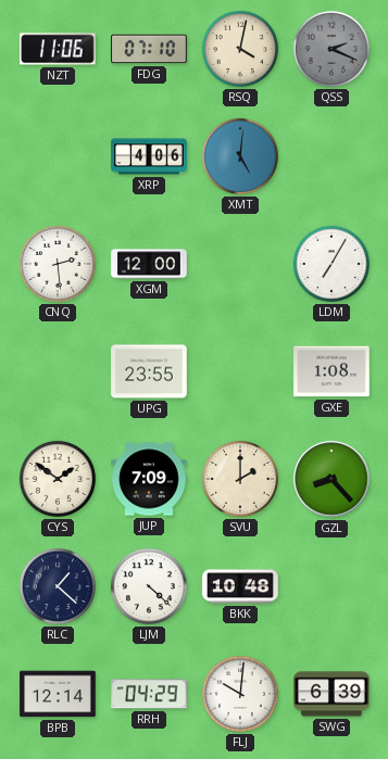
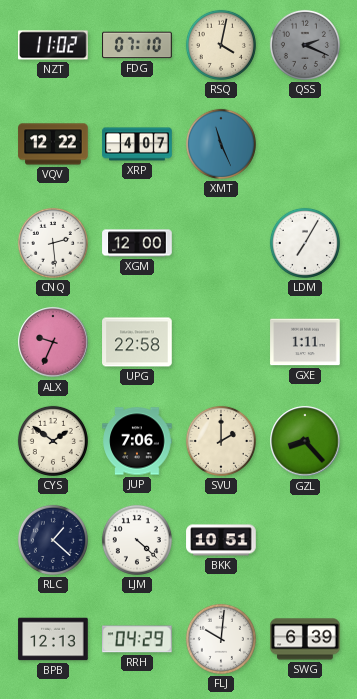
NZT: 11:06 -> 11:02
VQV: none -> 12:22
XRP: 4:06 -> 4:07
XMT: 5:01 -> 11:26
ALX: none -> 9:34
UPG: 23:55 -> 22:58
GXE: 1:08 -> 1:11
JUP: 7:09 -> 7:06
BKK: 10:48 -> 10:51
BPB: 12:14 -> 12:13
